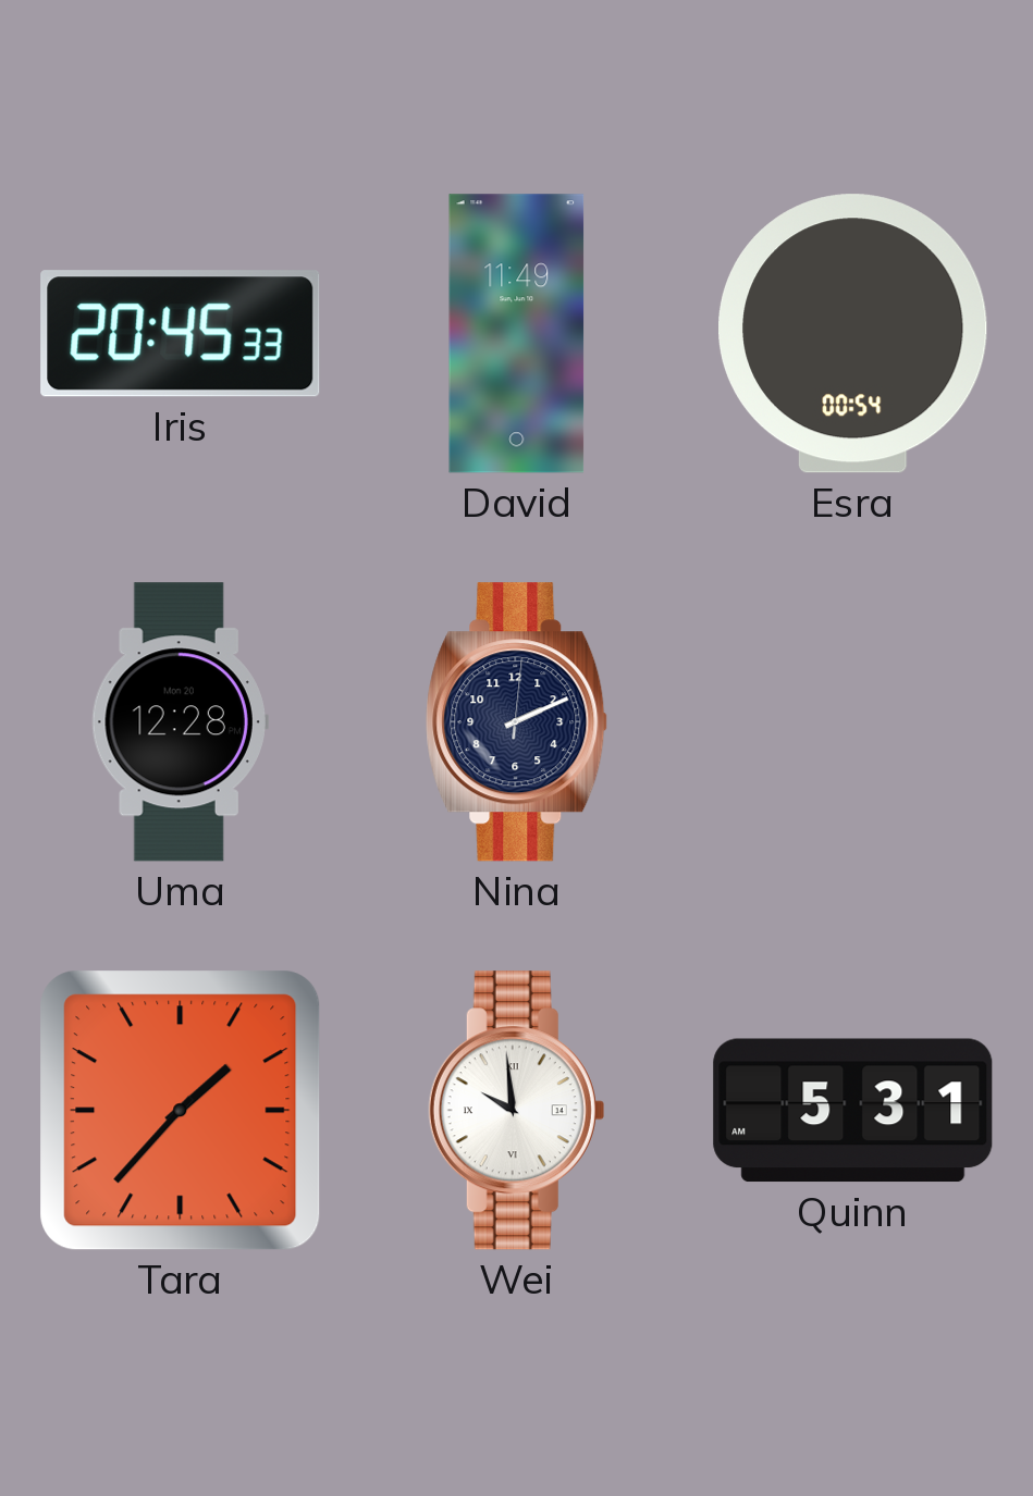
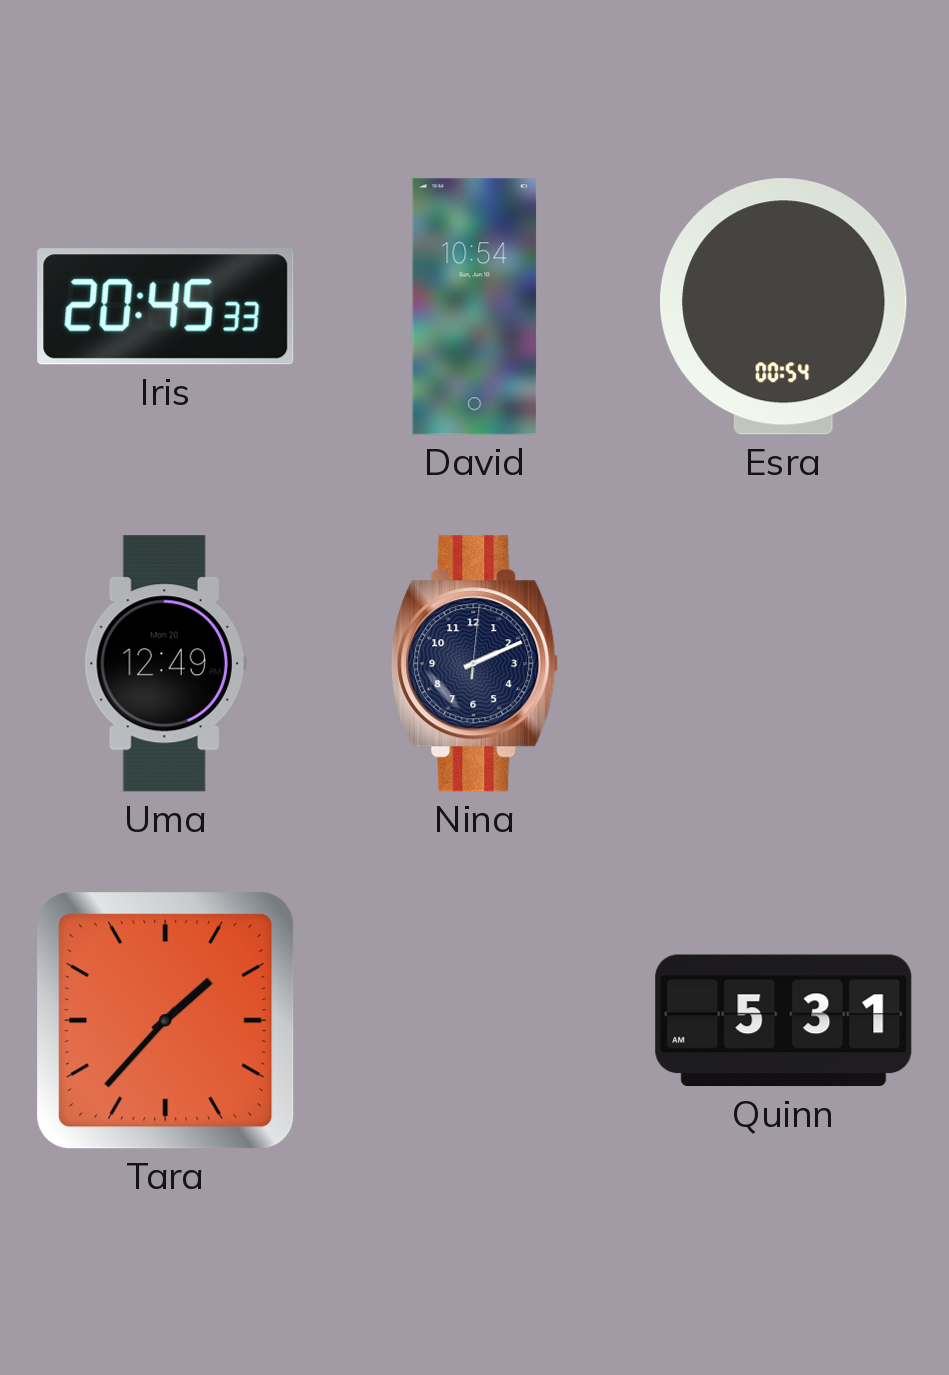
David: 11:49 -> 10:54
Uma: 12:28 -> 12:49
Wei: 9:59 -> none
